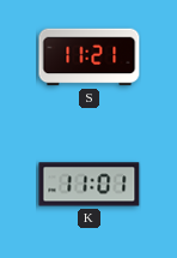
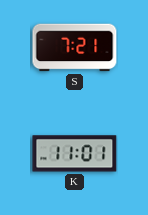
S: 11:21 -> 7:21
